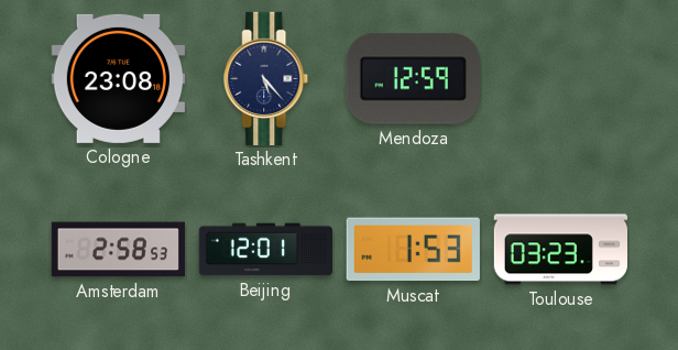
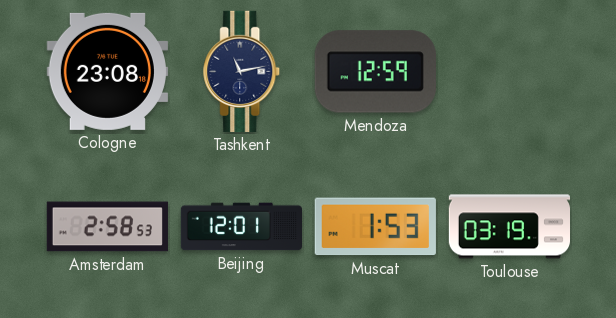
Tashkent: 5:23 -> 11:13
Toulouse: 03:23 -> 03:19
